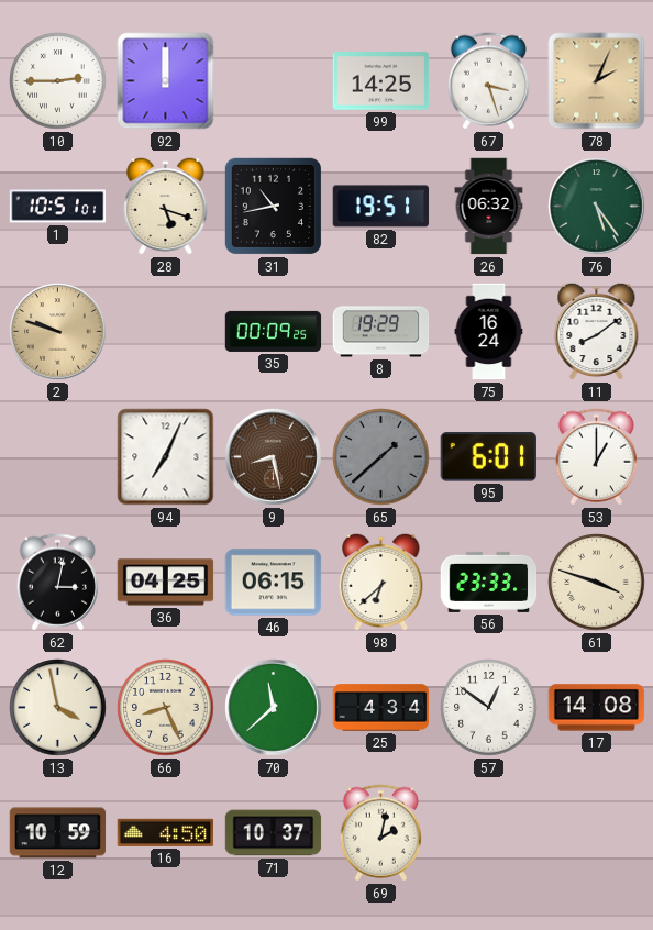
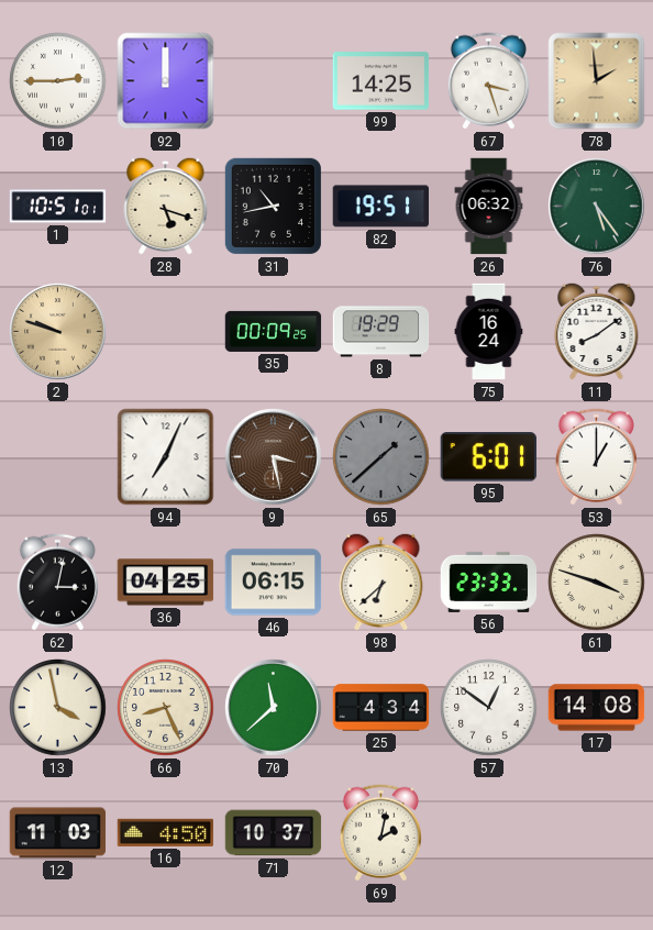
78: 2:04 -> 1:59
9: 8:28 -> 3:28
12: 10:59 -> 11:03
